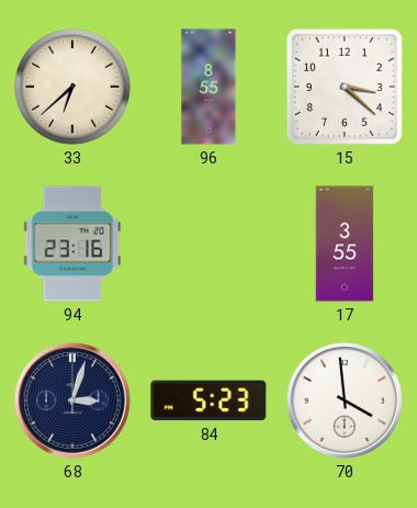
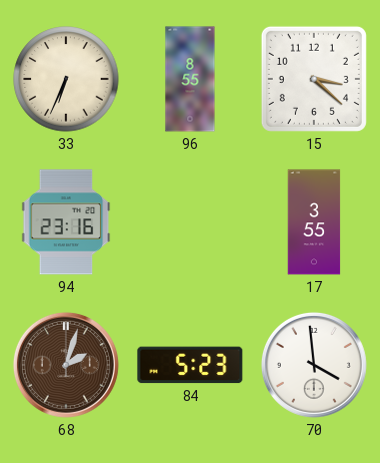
33: 6:38 -> 6:34
68: 3:03 -> 2:03
68 dial: navy -> brown
